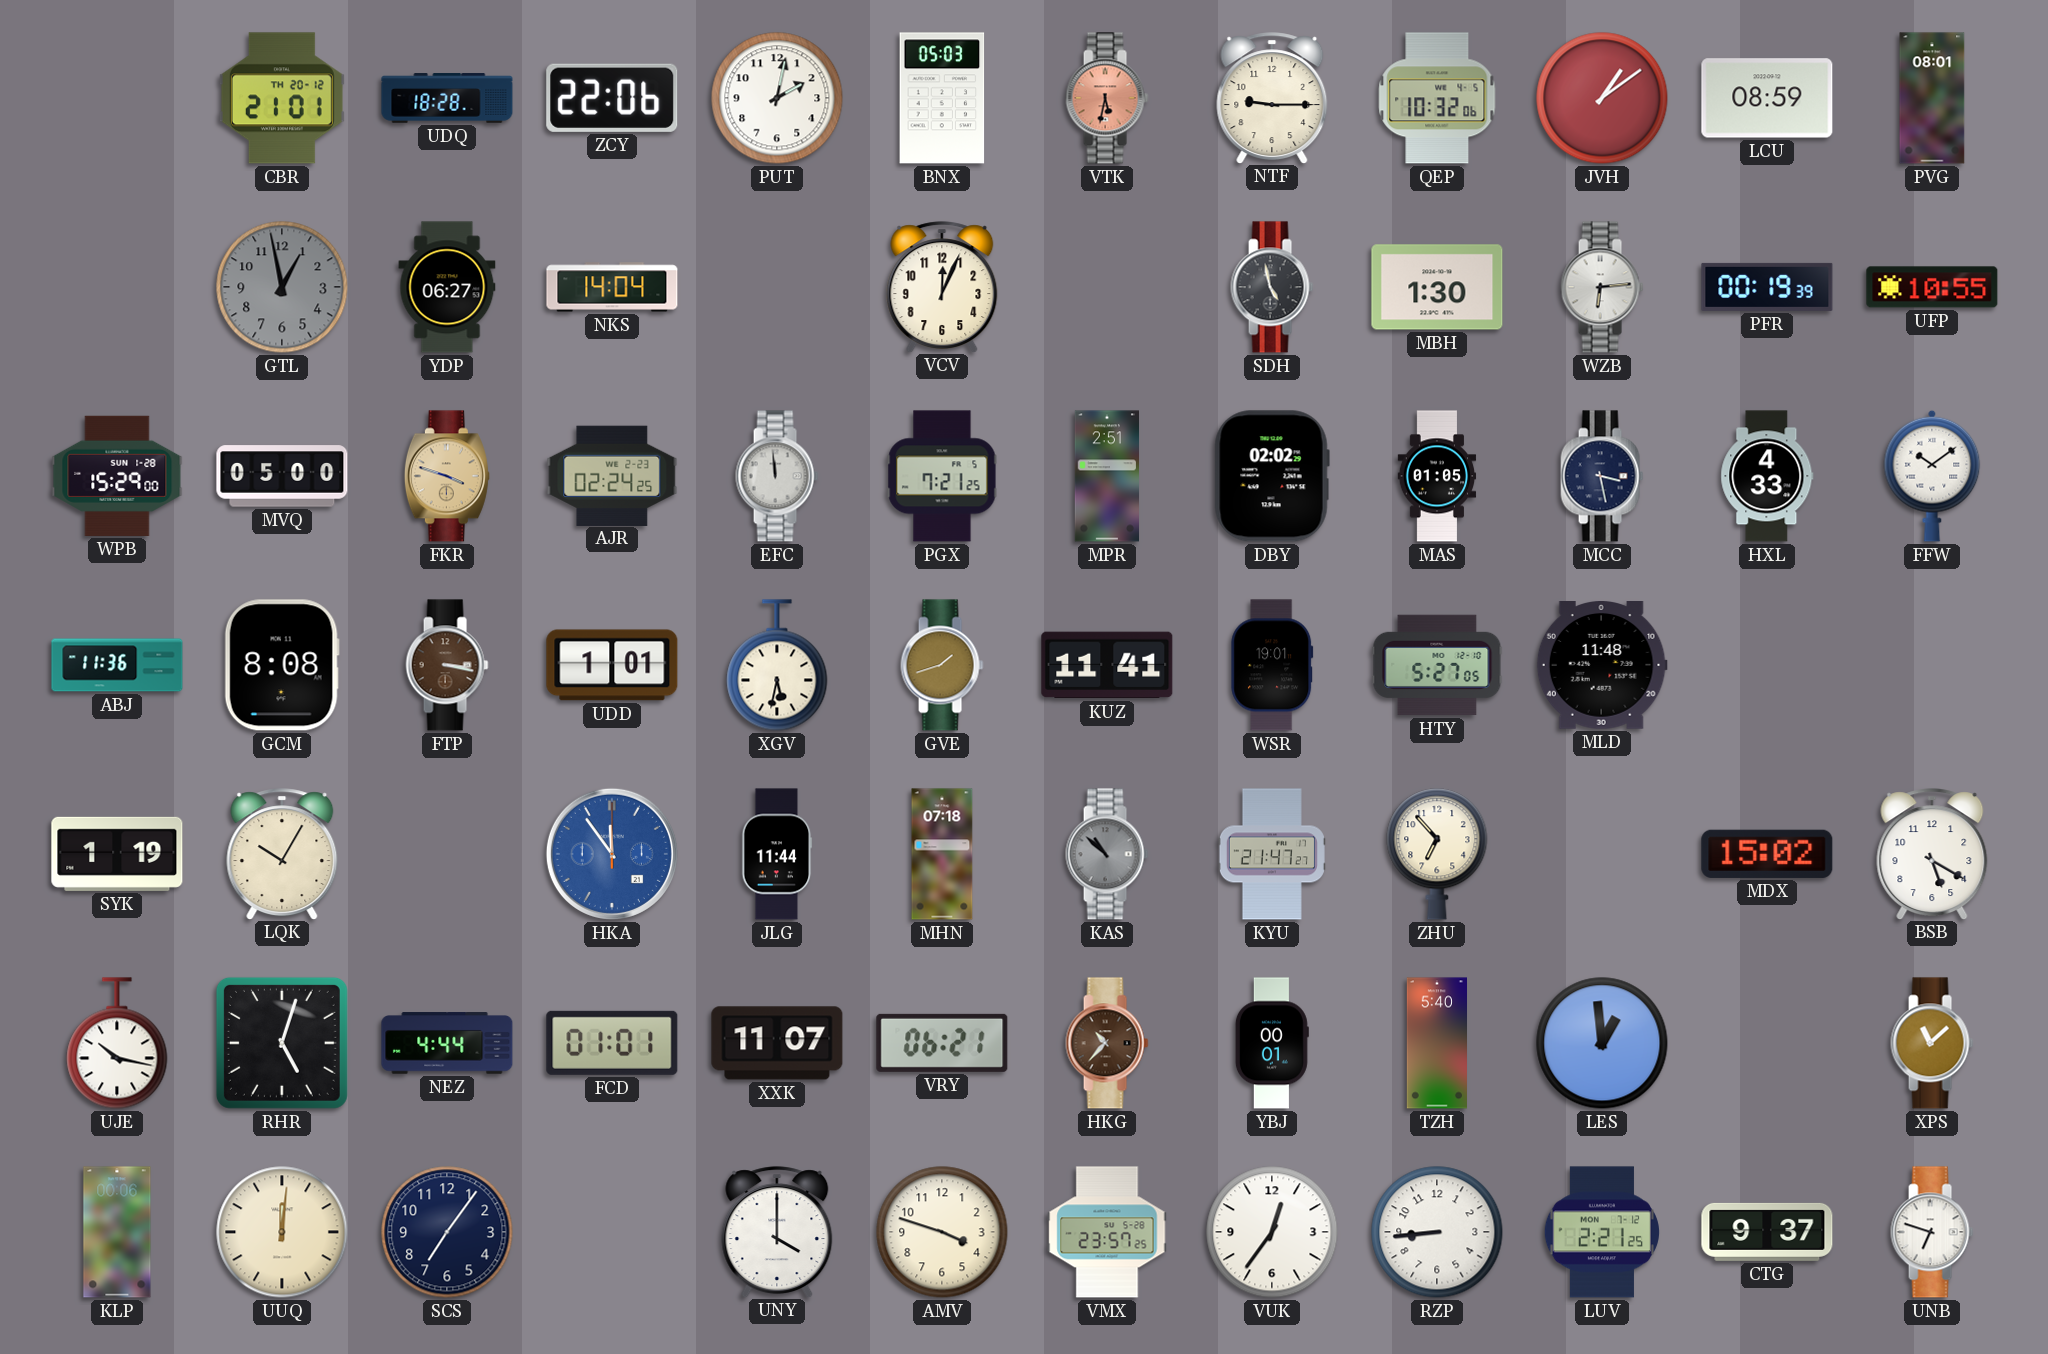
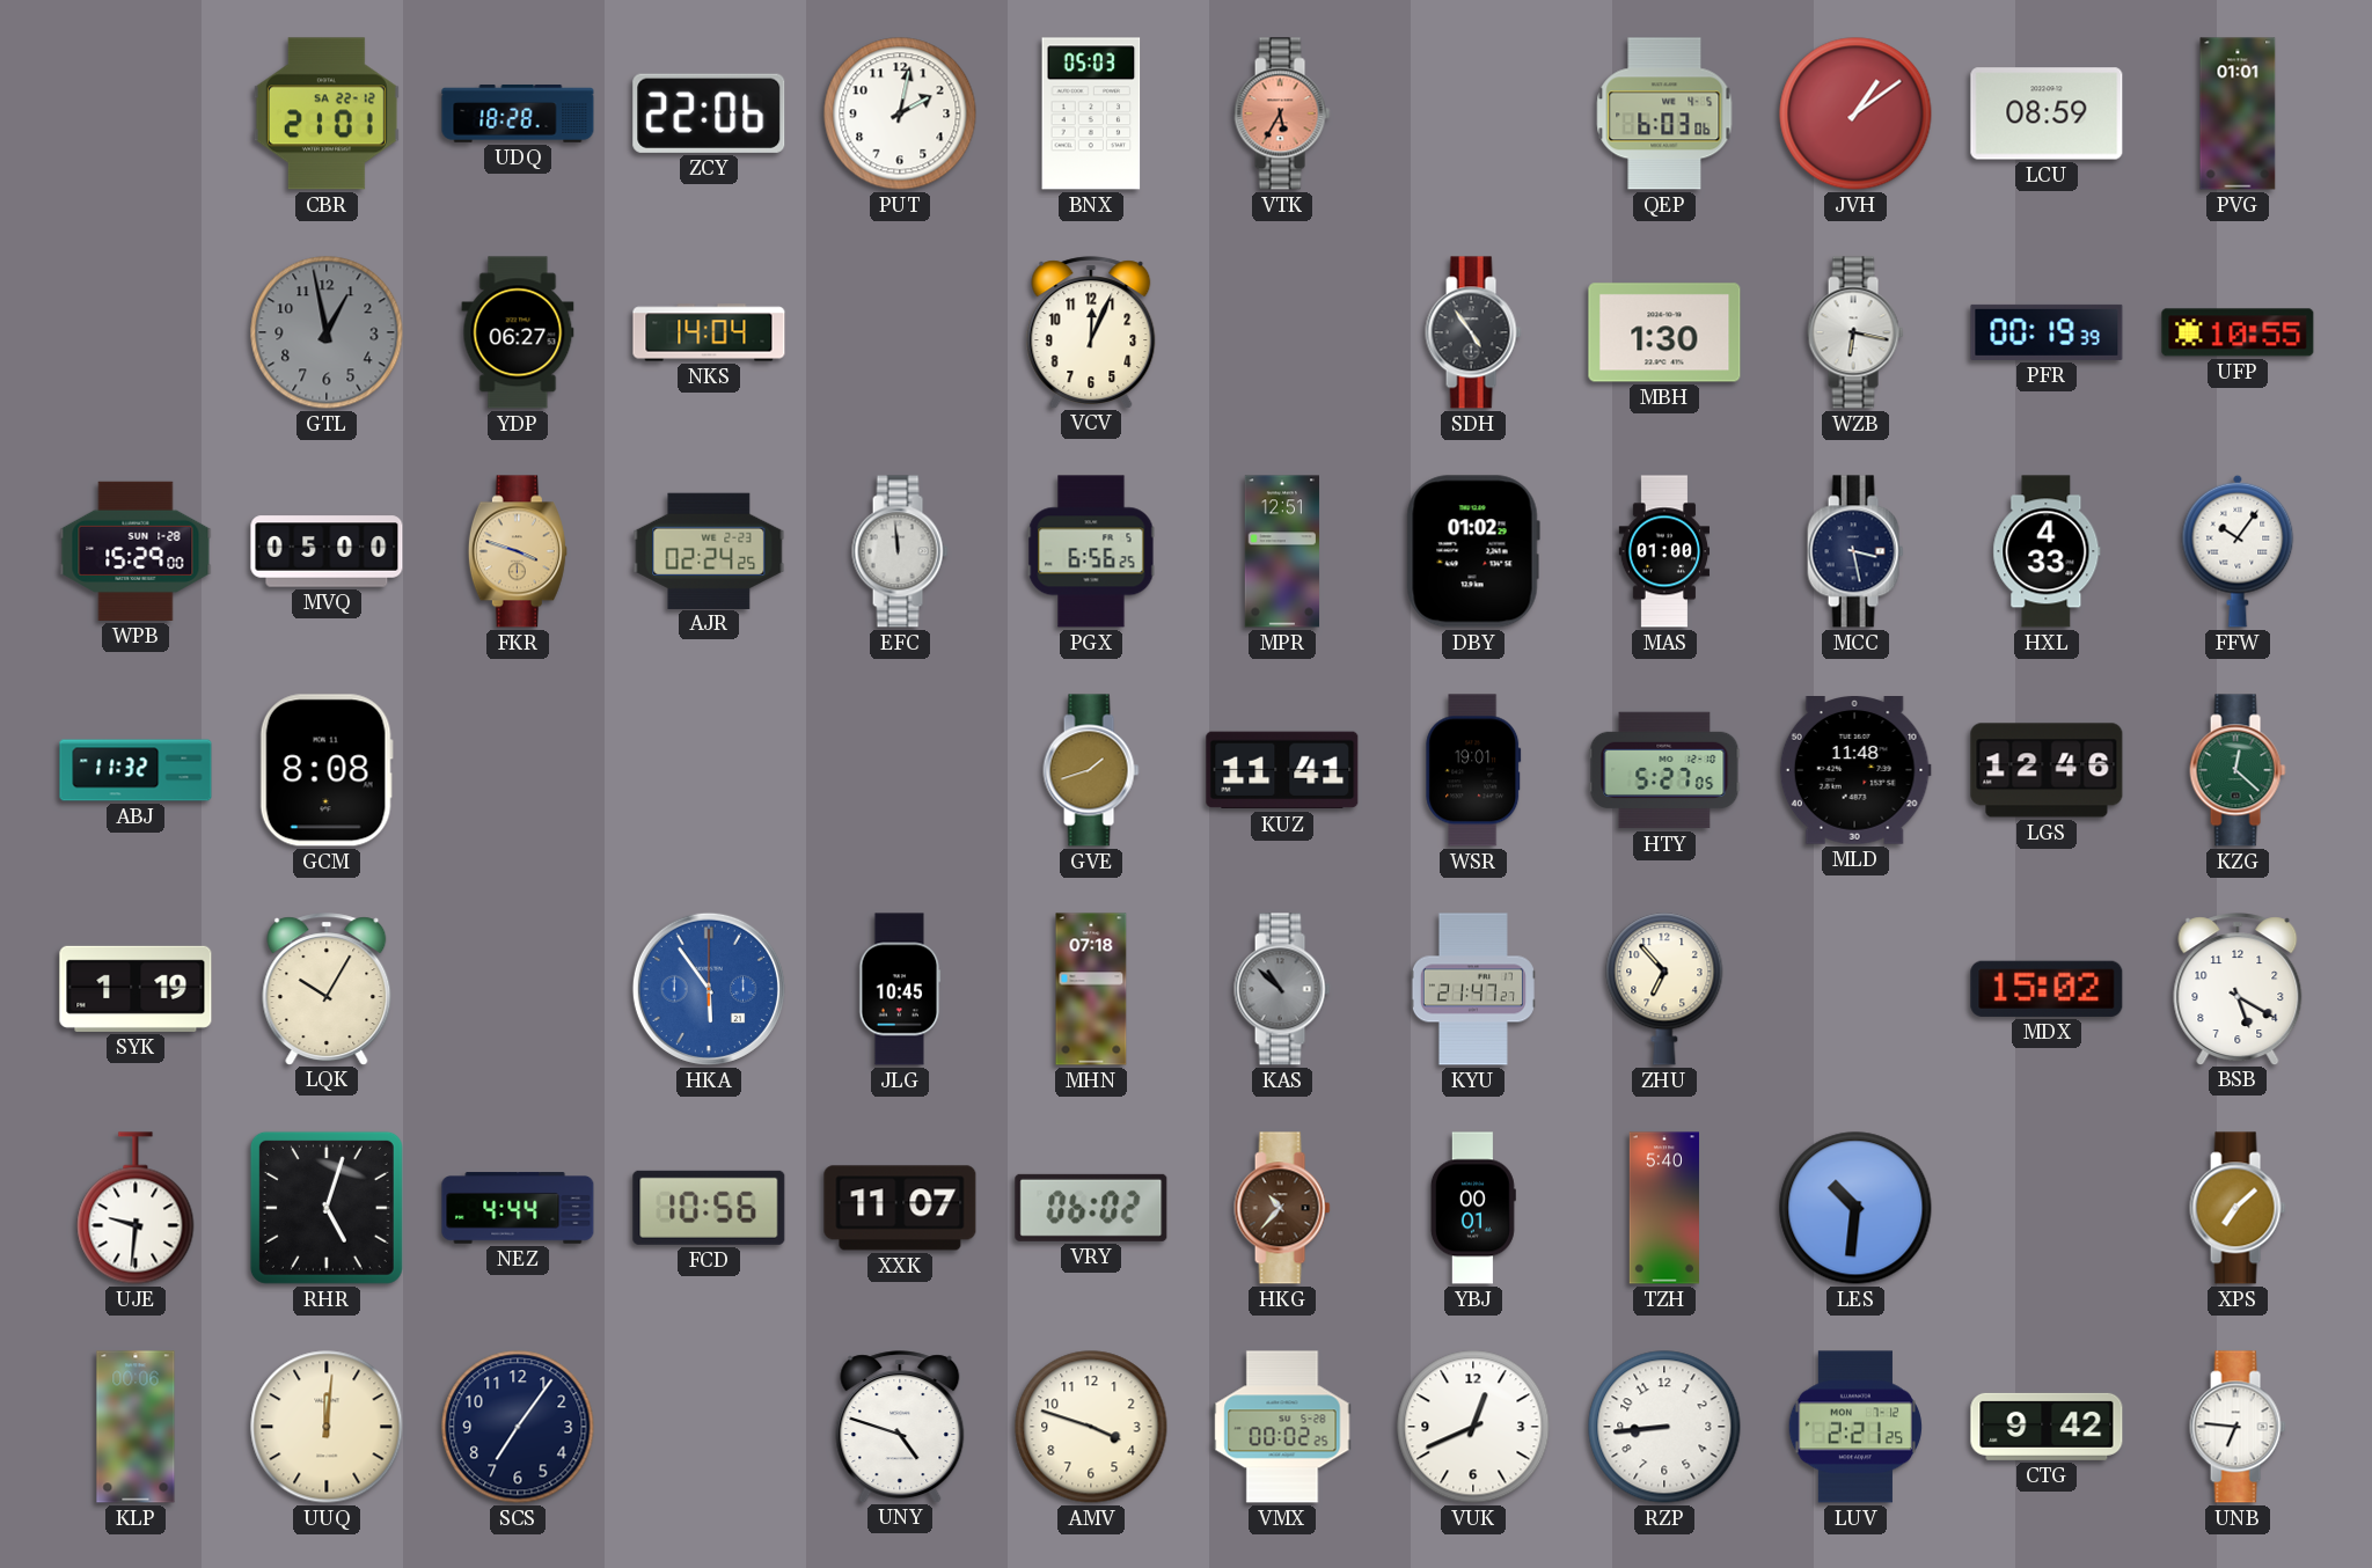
CBR date: TH 20-12 -> SA 22-12
VTK: 5:32 -> 5:35
NTF: 9:15 -> none
QEP: 10:32 -> 6:03
PVG: 08:01 -> 01:01
SDH: 4:58 -> 4:54
WZB: 6:14 -> 6:17
PGX: 7:21 -> 6:56
MPR: 2:51 -> 12:51
DBY: 02:02 -> 01:02
MAS: 01:05 -> 01:00
FFW: 10:09 -> 10:06
ABJ: 11:36 -> 11:32
FTP: 3:17 -> none
UDD: 1:01 -> none
XGV: 5:32 -> none
LGS: none -> 12:46
KZG: none -> 12:22
HKA: 11:54 -> 5:54
JLG: 11:44 -> 10:45
UJE: 10:17 -> 9:31
FCD: 01:01 -> 10:56
VRY: 06:21 -> 06:02
LES: 12:59 -> 10:31
XPS: 11:08 -> 7:08
UNY: 4:00 -> 4:48
VMX: 23:57 -> 00:02
VUK: 12:36 -> 12:41
CTG: 9:37 -> 9:42
UNB: 6:48 -> 6:46
